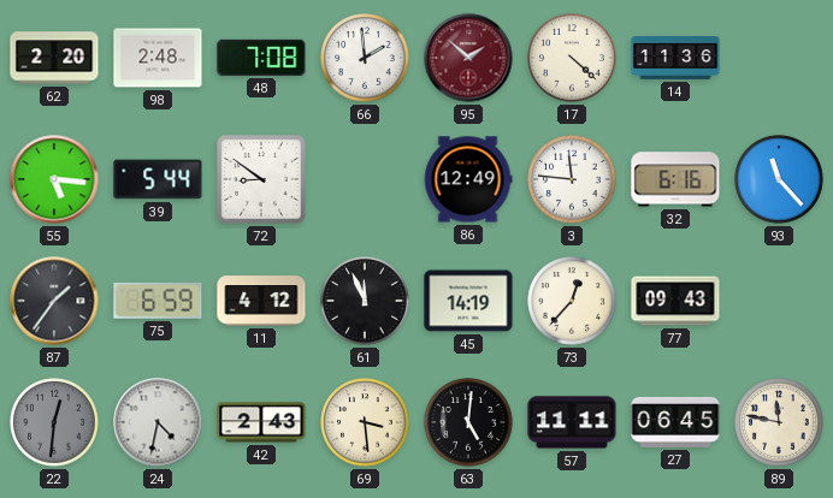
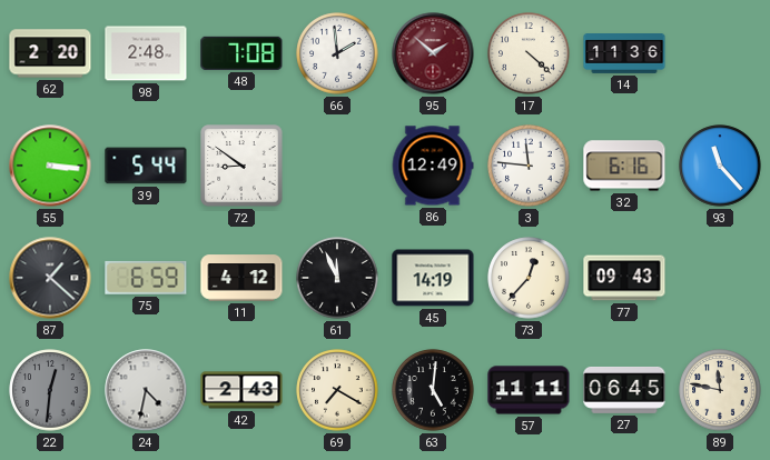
55: 5:16 -> 3:16
87: 1:36 -> 1:22
69: 3:29 -> 7:20
